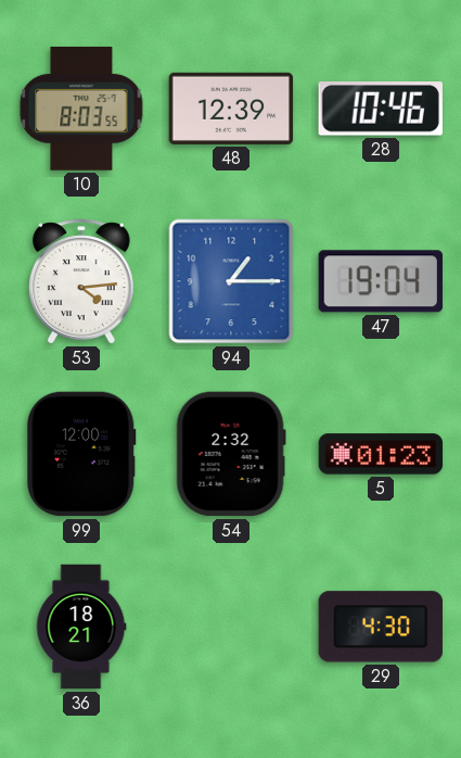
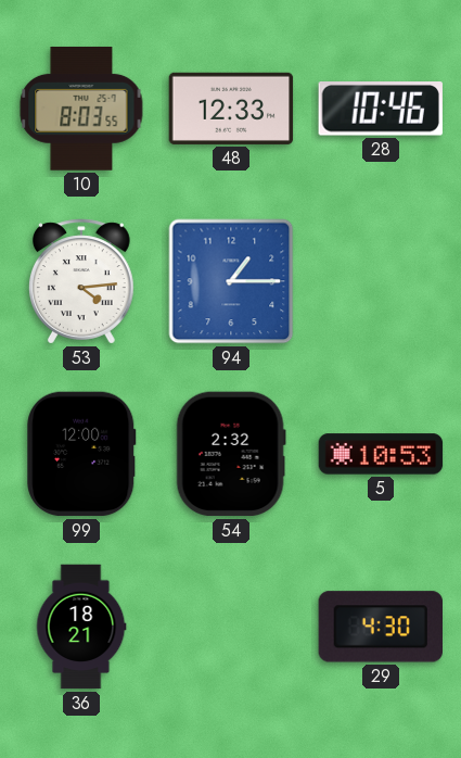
48: 12:39 -> 12:33
47: 19:04 -> none
5: 01:23 -> 10:53
